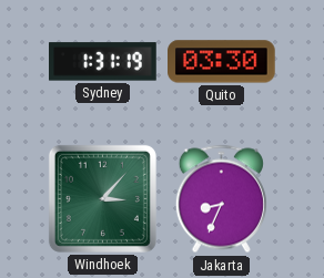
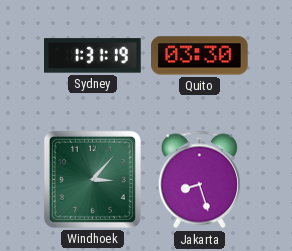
Jakarta: 8:34 -> 8:27
